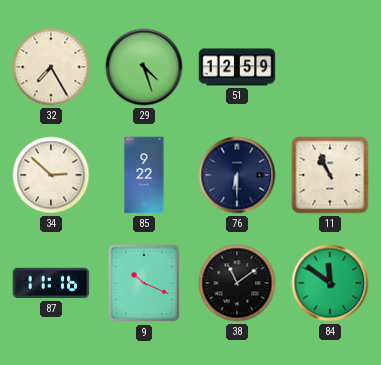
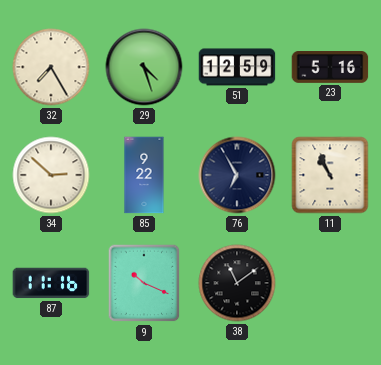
23: none -> 5:16
76: 6:30 -> 6:55
84: 11:51 -> none
